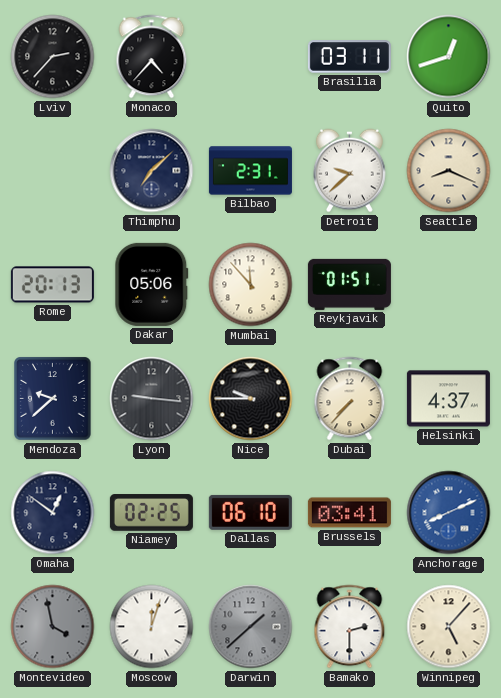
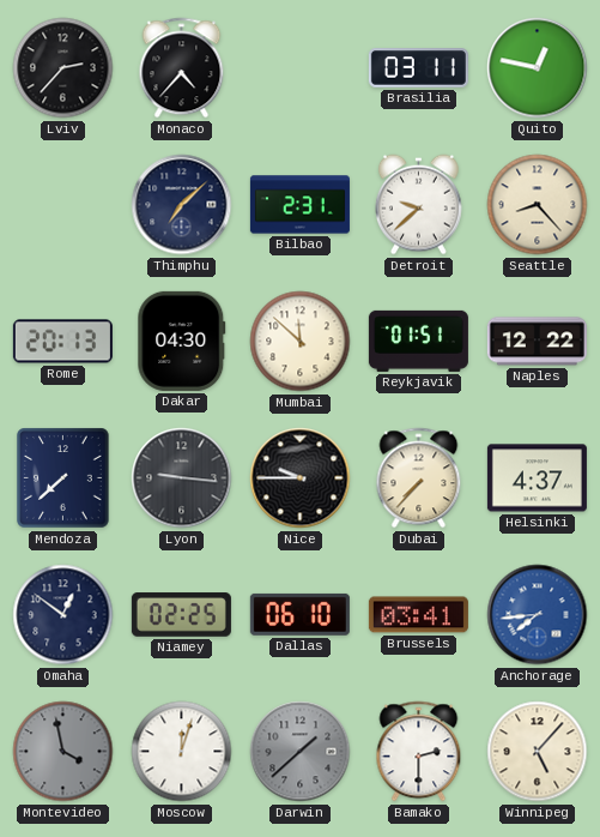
Quito: 12:42 -> 12:47
Seattle: 8:19 -> 8:23
Dakar: 05:06 -> 04:30
Mumbai: 11:53 -> 11:52
Naples: none -> 12:22
Mendoza: 9:38 -> 7:38
Anchorage: 8:11 -> 7:44
